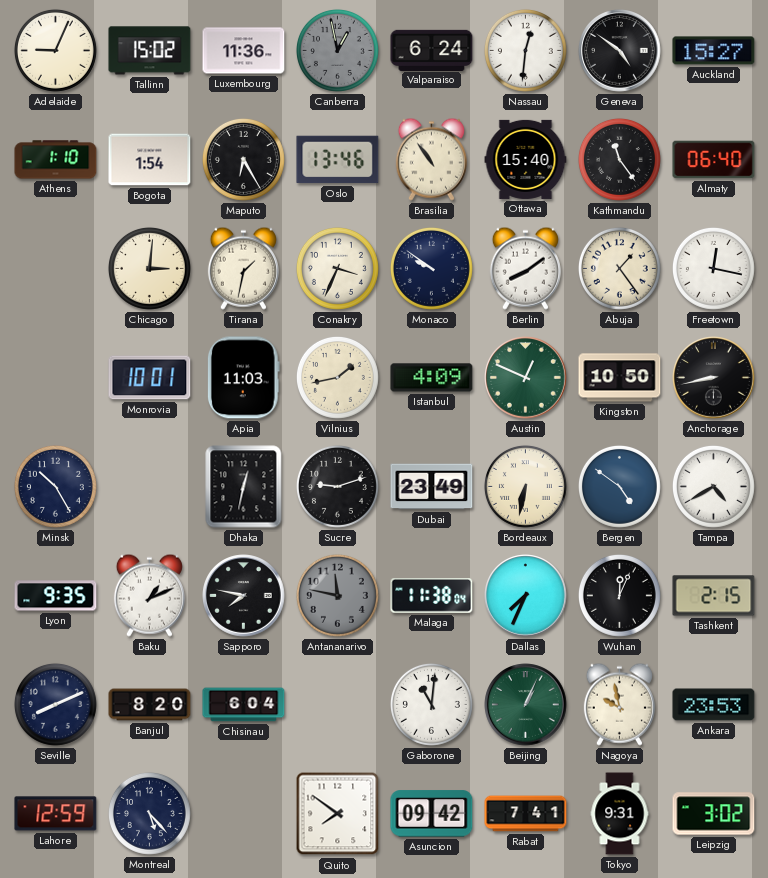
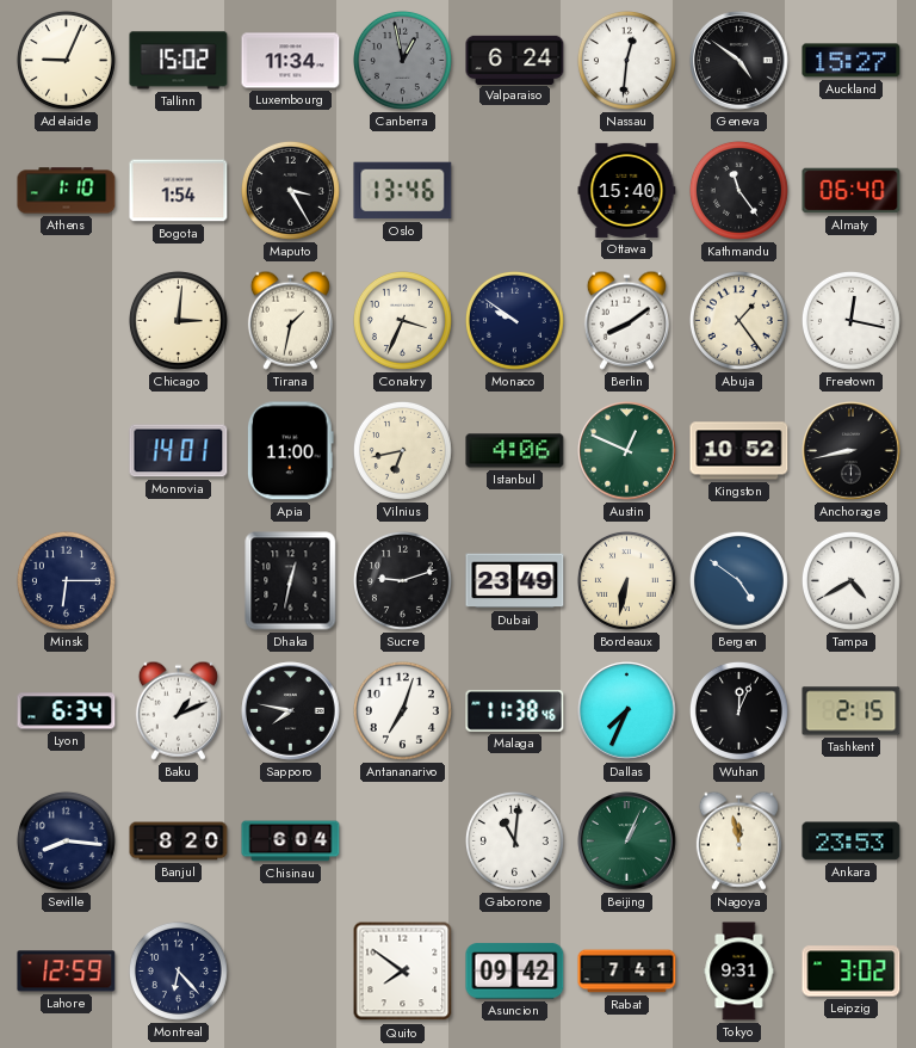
Luxembourg: 11:36 -> 11:34
Maputo: 6:25 -> 3:25
Brasilia: 10:54 -> none
Monrovia: 10:01 -> 14:01
Apia: 11:03 -> 11:00
Vilnius: 1:43 -> 6:43
Istanbul: 4:09 -> 4:06
Kingston: 10:50 -> 10:52
Minsk: 10:25 -> 6:15
Lyon: 9:35 -> 6:34
Antananarivo: 11:47 -> 7:03
Antananarivo dial: grey -> white
Malaga: 11:38:04 -> 11:38:46
Seville: 8:11 -> 8:16
Nagoya: 9:58 -> 11:58
Montreal: 5:23 -> 6:23
